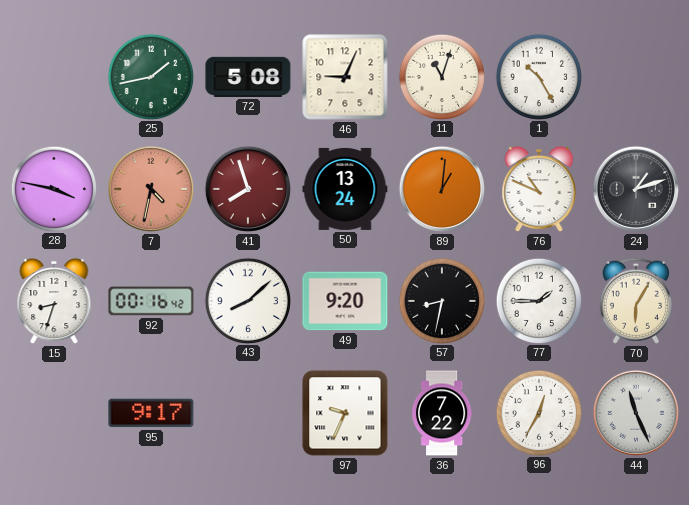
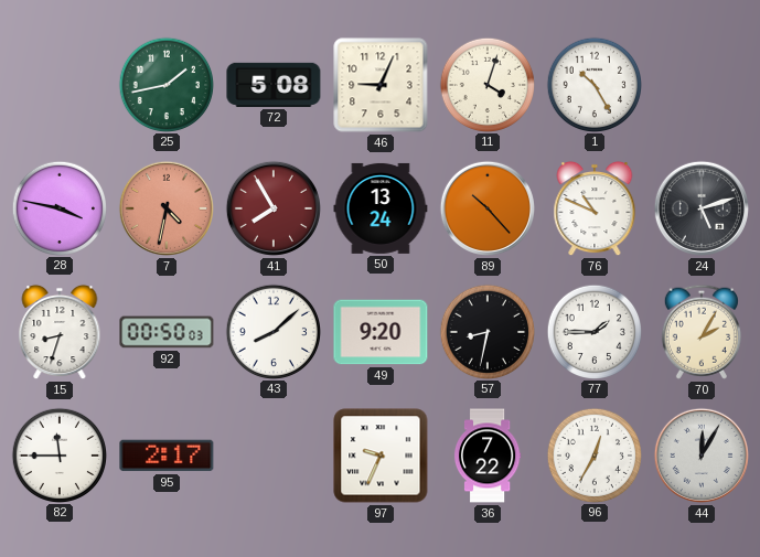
11: 11:03 -> 4:03
41: 7:57 -> 7:55
89: 1:01 -> 10:23
24: 1:12 -> 5:12
92: 00:16 -> 00:50
70: 6:05 -> 2:05
82: none -> 11:45
95: 9:17 -> 2:17
44: 11:26 -> 12:05
